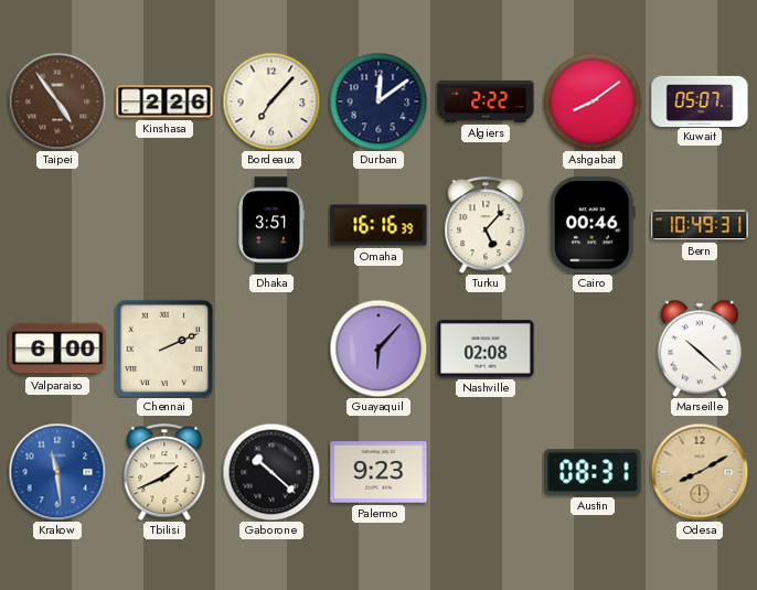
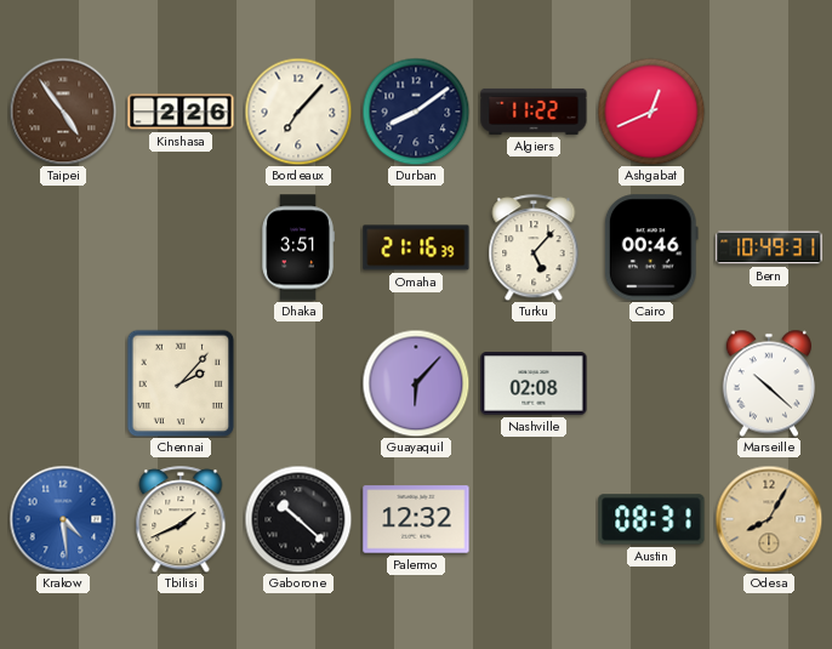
Durban: 12:09 -> 8:09
Algiers: 2:22 -> 11:22
Ashgabat: 8:09 -> 12:41
Kuwait: 05:07 -> none
Omaha: 16:16 -> 21:16
Valparaiso: 6:00 -> none
Chennai: 2:11 -> 2:07
Krakow: 11:29 -> 4:29
Palermo: 9:23 -> 12:32
Odesa: 8:10 -> 8:05
